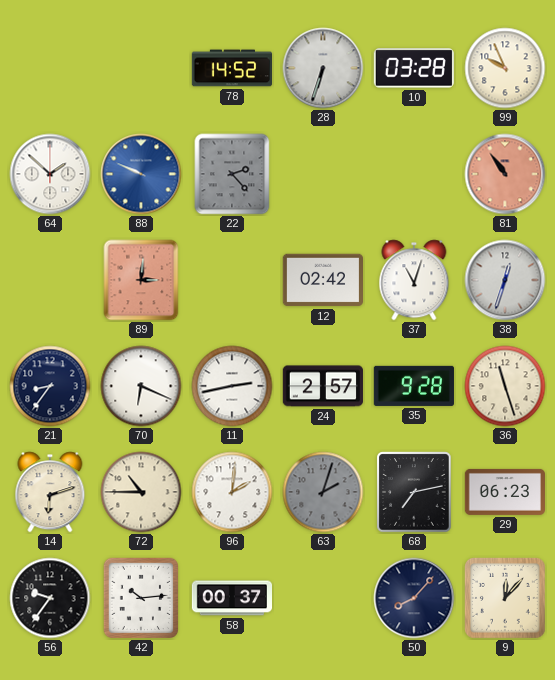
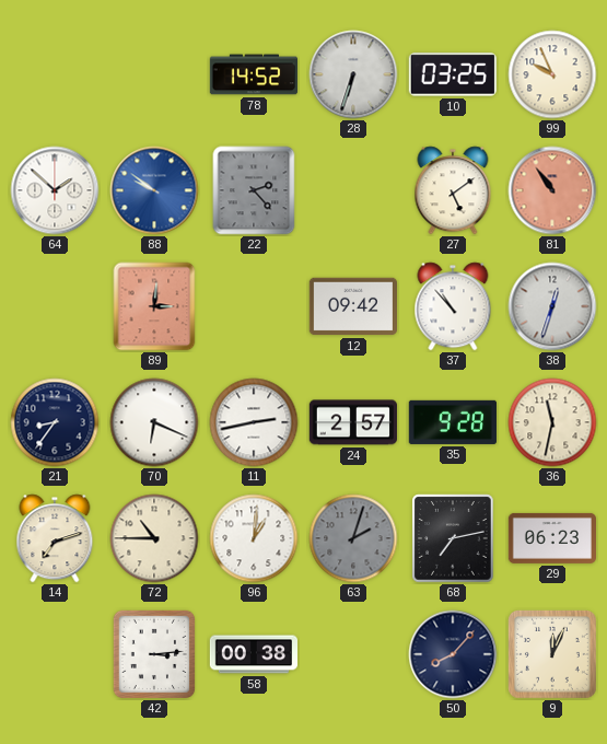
10: 03:28 -> 03:25
88: 9:49 -> 9:51
27: none -> 5:09
12: 02:42 -> 09:42
37: 11:03 -> 10:53
36: 11:27 -> 11:32
14: 6:12 -> 7:12
96: 2:01 -> 1:01
56: 9:36 -> none
42: 10:14 -> 3:14
58: 00:37 -> 00:38
9: 12:07 -> 12:04
